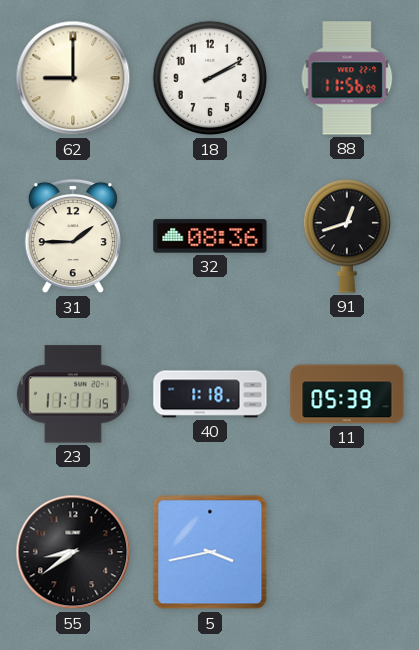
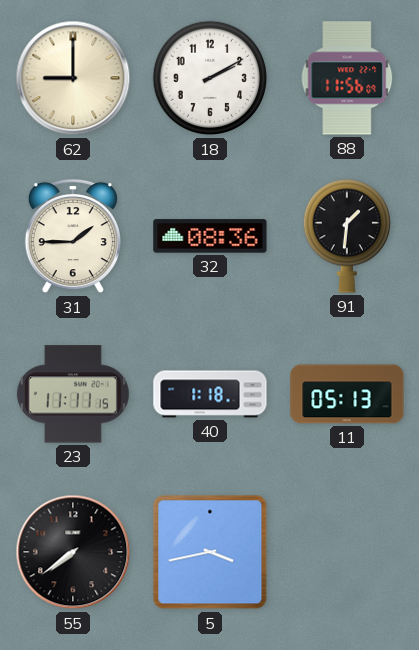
91: 12:42 -> 1:31
11: 05:39 -> 05:13
55: 8:39 -> 7:39
